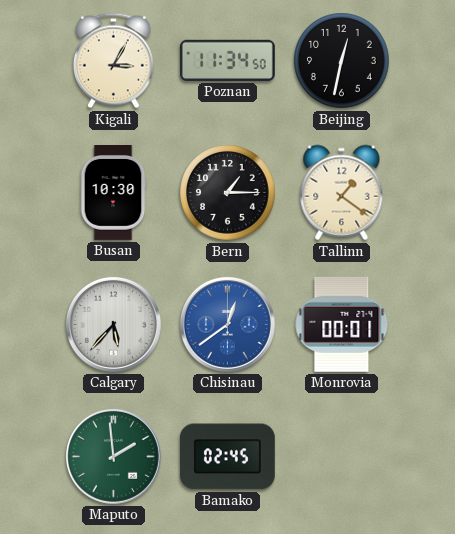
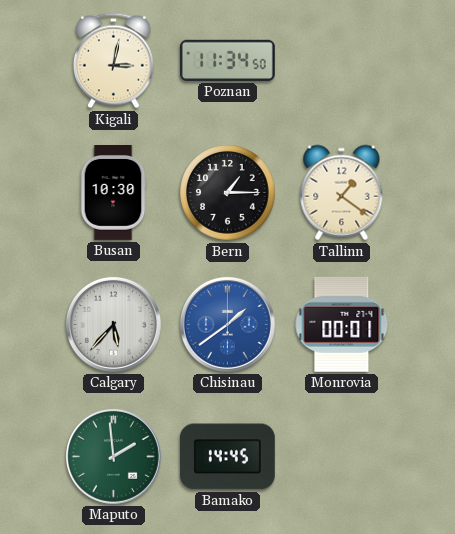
Kigali: 3:05 -> 3:02
Beijing: 12:32 -> none
Chisinau: 12:39 -> 1:39
Bamako: 02:45 -> 14:45
